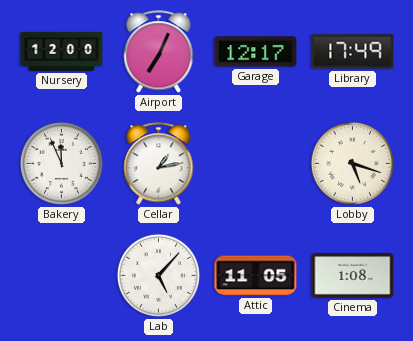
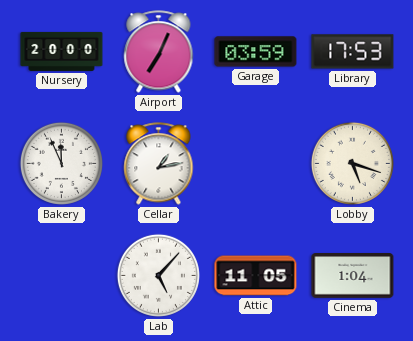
Nursery: 12:00 -> 20:00
Garage: 12:17 -> 03:59
Library: 17:49 -> 17:53
Cinema: 1:08 -> 1:04
